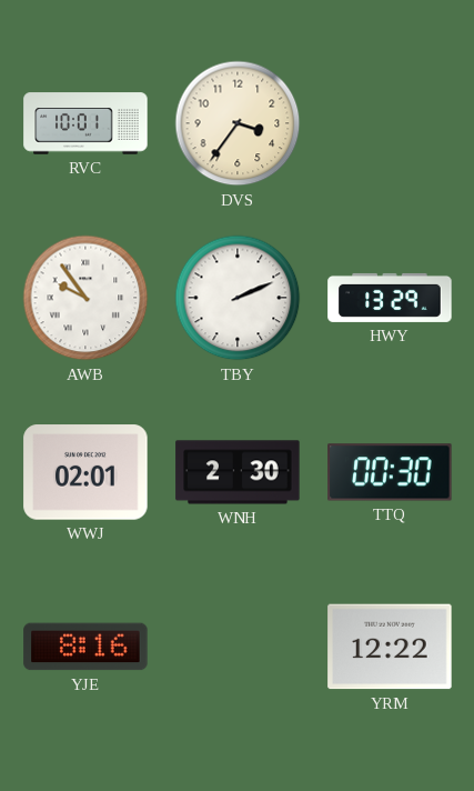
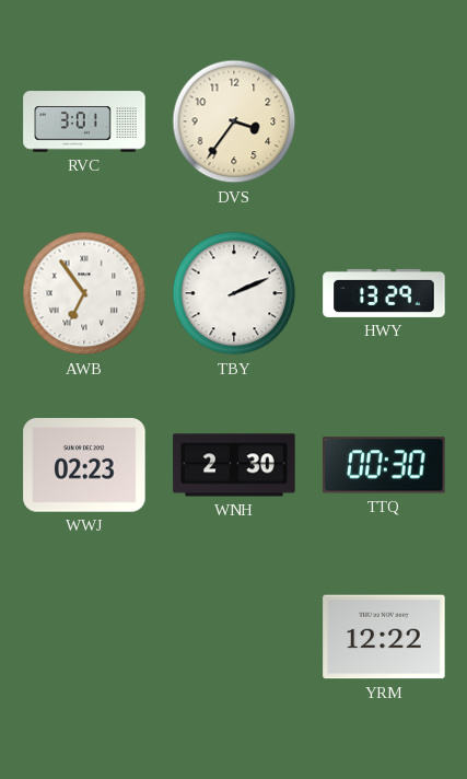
RVC: 10:01 -> 3:01
AWB: 9:54 -> 6:54
WWJ: 02:01 -> 02:23
YJE: 8:16 -> none
